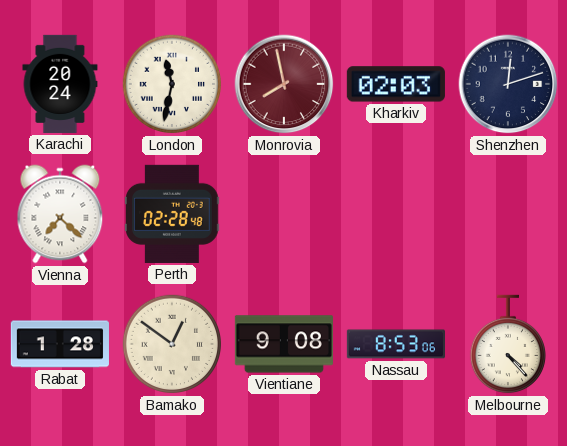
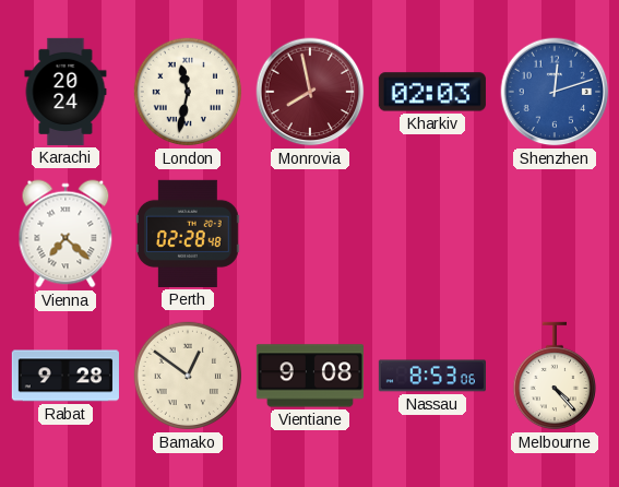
Shenzhen dial: navy -> blue
Rabat: 1:28 -> 9:28
